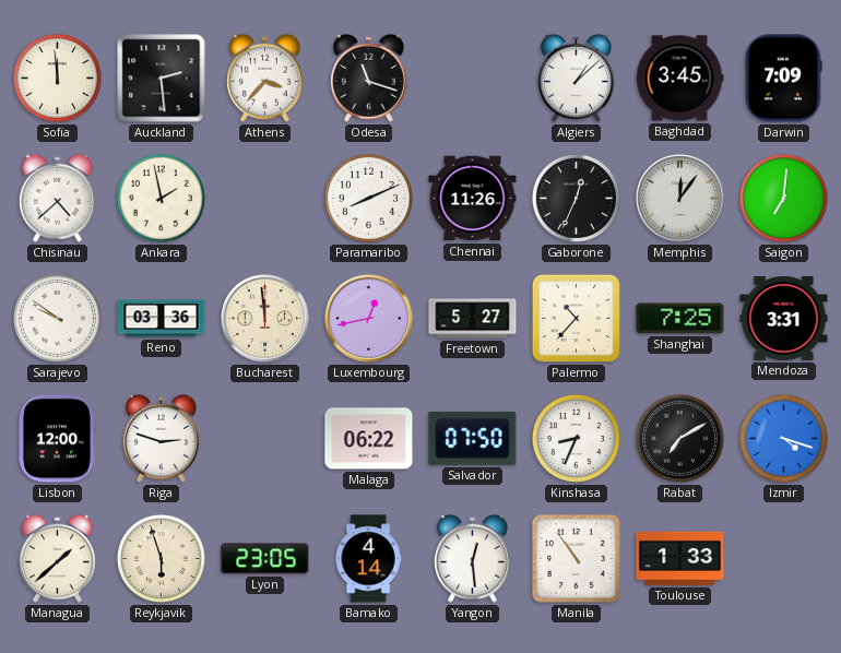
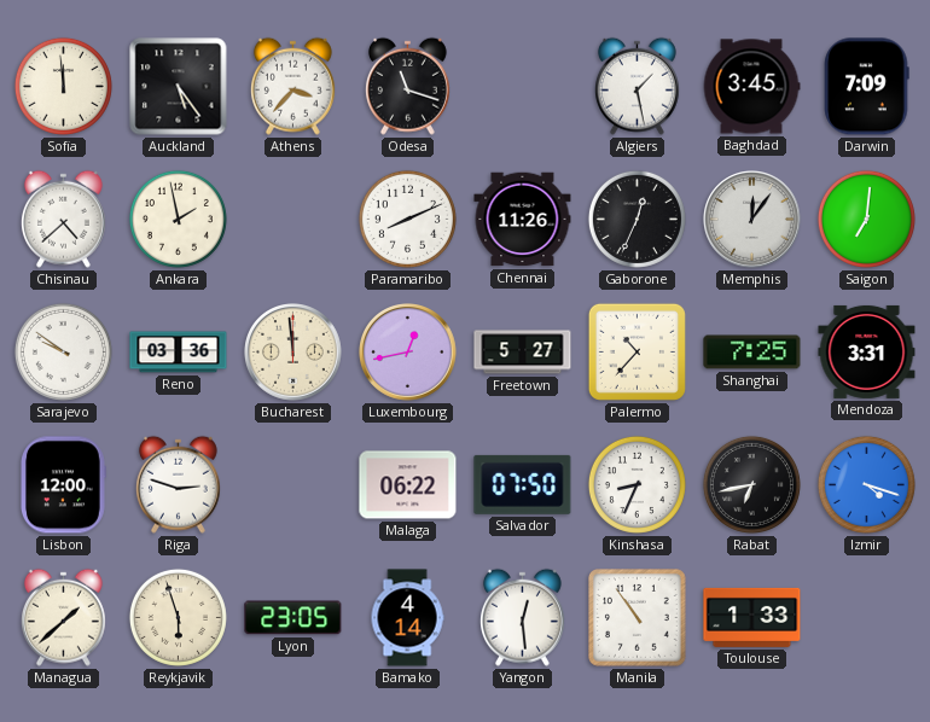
Auckland: 2:29 -> 5:24
Algiers: 1:08 -> 1:28
Rabat: 7:10 -> 6:43
